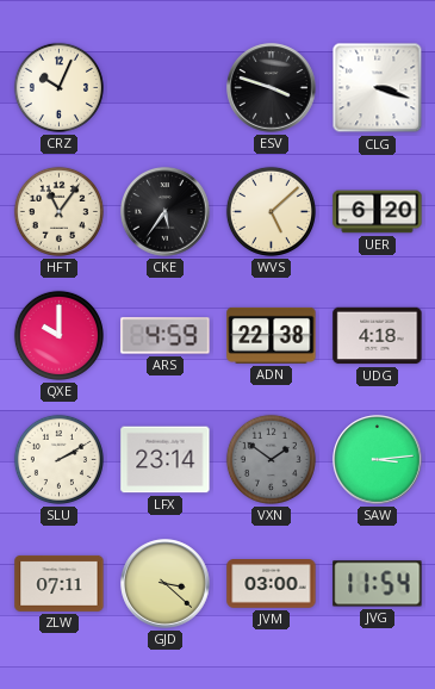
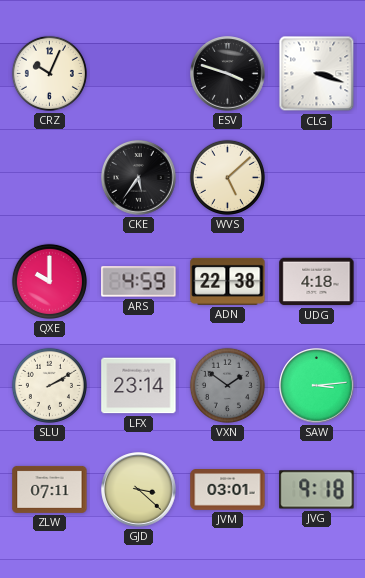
HFT: 11:06 -> none
UER: 6:20 -> none
JVM: 03:00 -> 03:01
JVG: 11:54 -> 9:18
